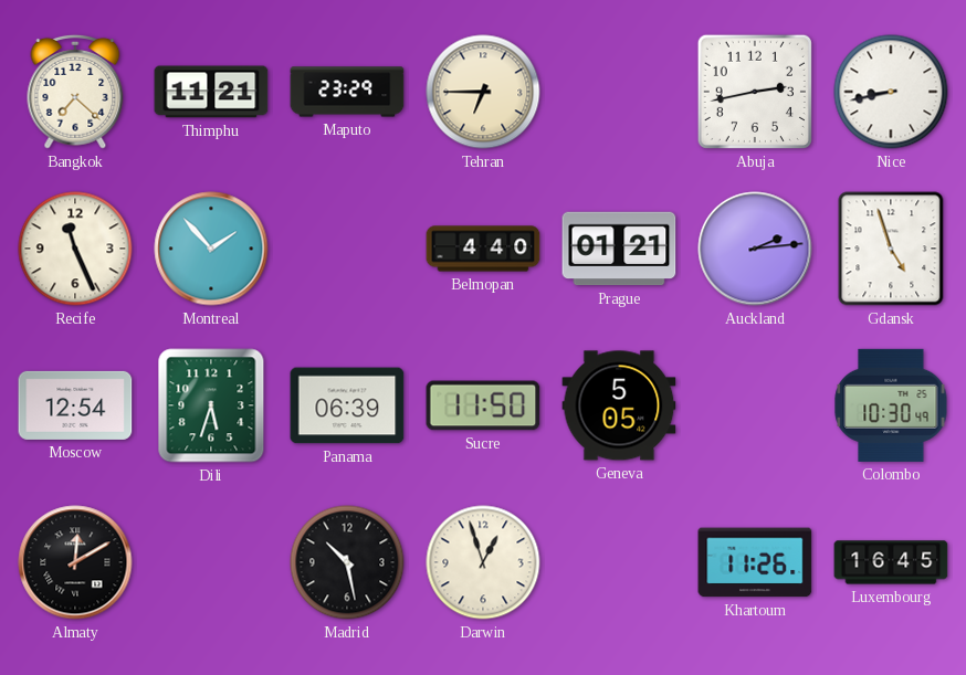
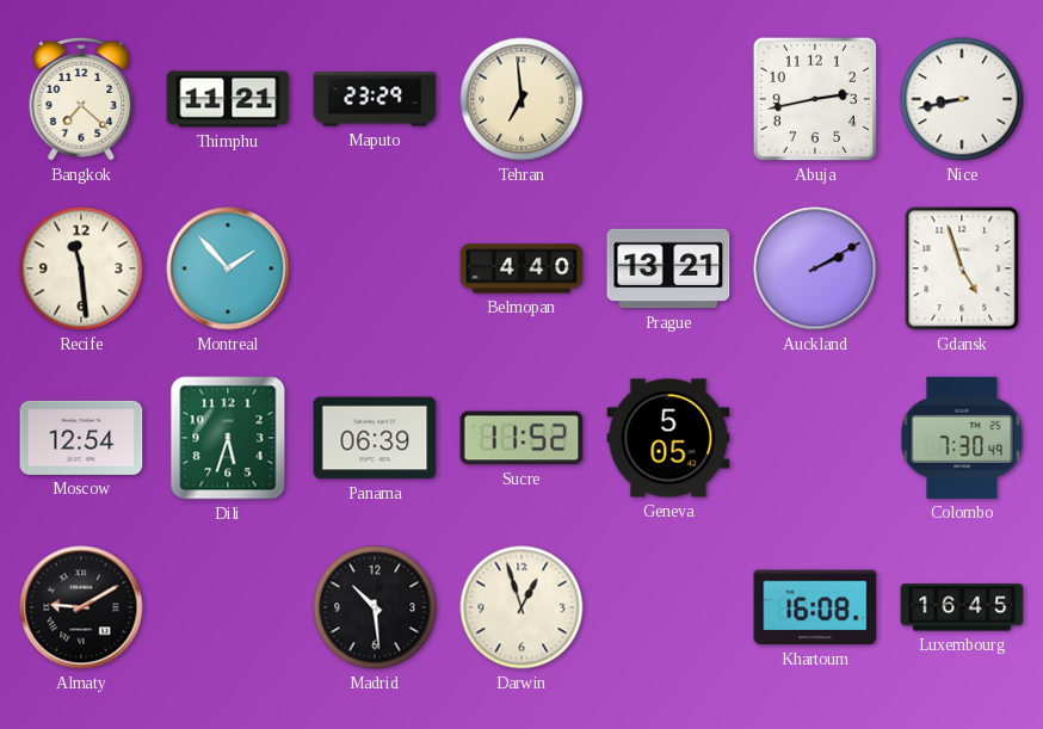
Tehran: 6:45 -> 6:59
Recife: 11:26 -> 11:29
Prague: 01:21 -> 13:21
Auckland: 2:14 -> 2:10
Sucre: 11:50 -> 11:52
Colombo: 10:30 -> 7:30
Almaty: 12:10 -> 9:10
Madrid: 10:28 -> 10:29
Khartoum: 11:26 -> 16:08
